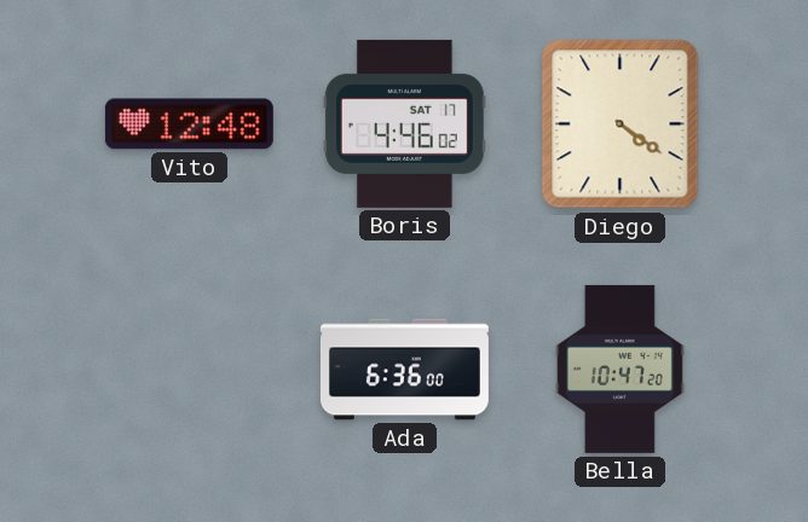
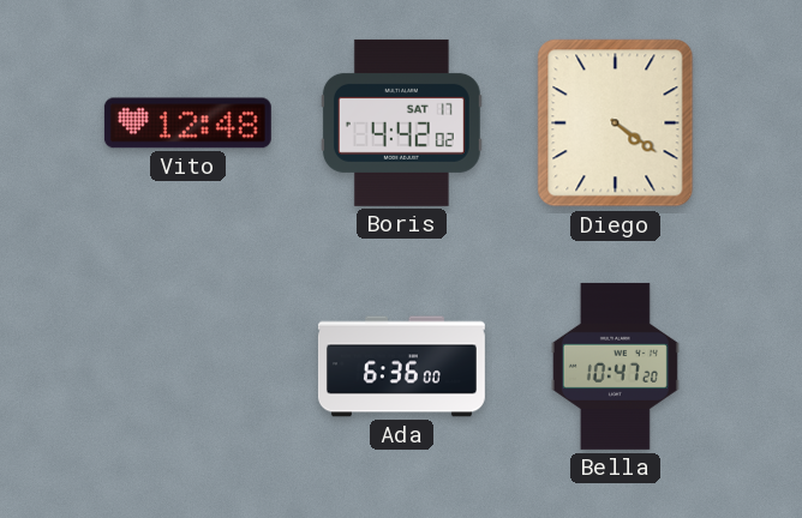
Boris: 4:46 -> 4:42
